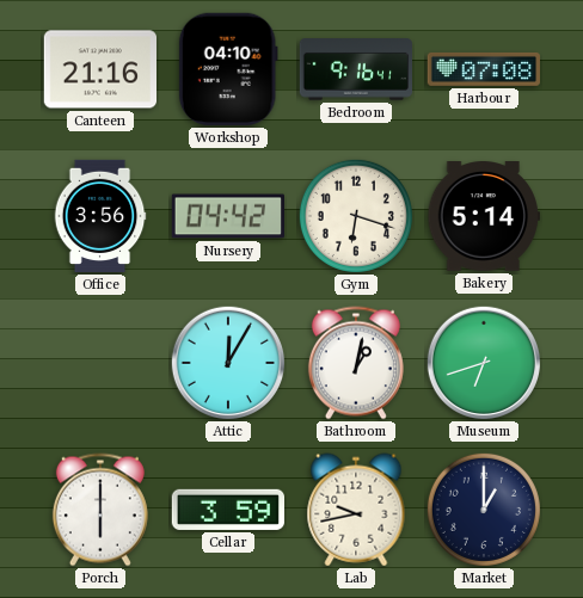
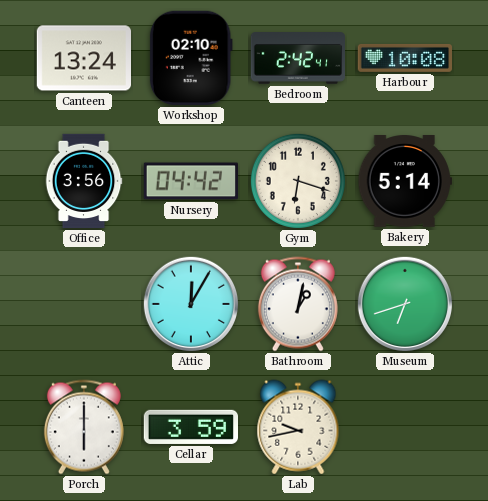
Canteen: 21:16 -> 13:24
Workshop: 04:10 -> 02:10
Bedroom: 9:16 -> 2:42
Harbour: 07:08 -> 10:08
Market: 1:00 -> none
